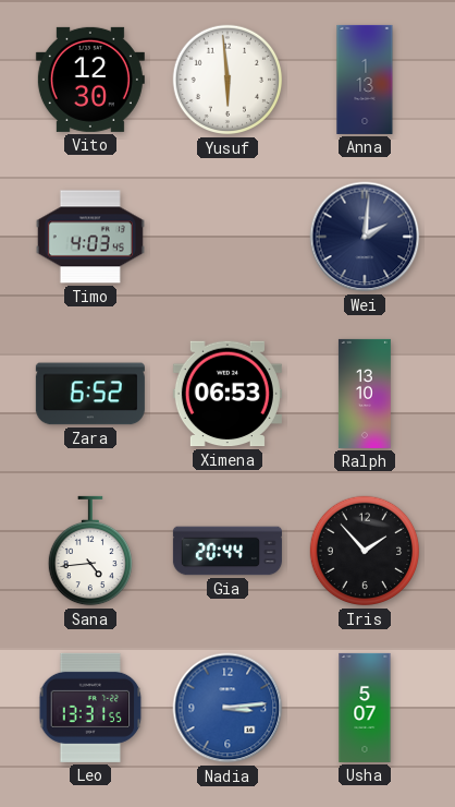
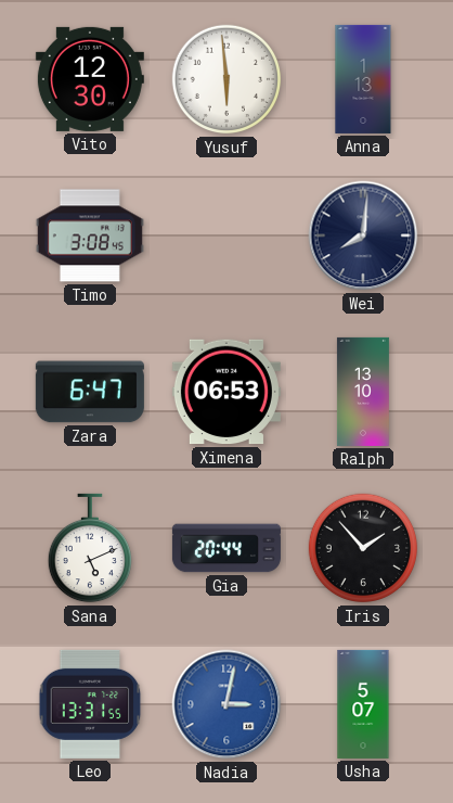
Timo: 4:03 -> 3:08
Wei: 2:01 -> 8:01
Zara: 6:52 -> 6:47
Sana: 4:44 -> 5:11
Nadia: 3:14 -> 3:02
